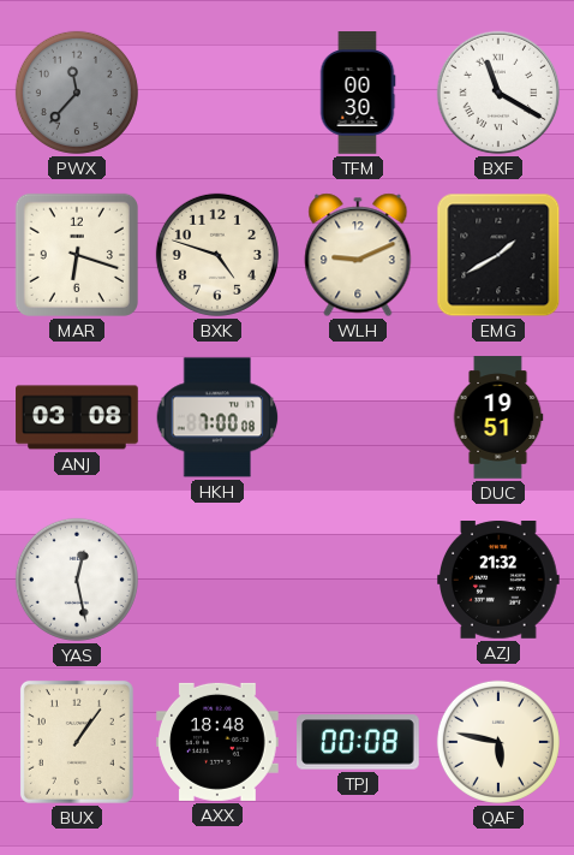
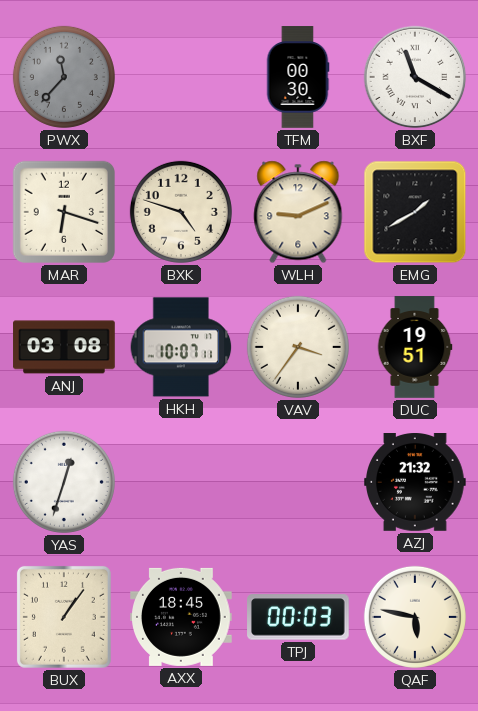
HKH: 7:00 -> 10:07
VAV: none -> 3:36
YAS: 12:28 -> 12:33
AXX: 18:48 -> 18:45
TPJ: 00:08 -> 00:03
